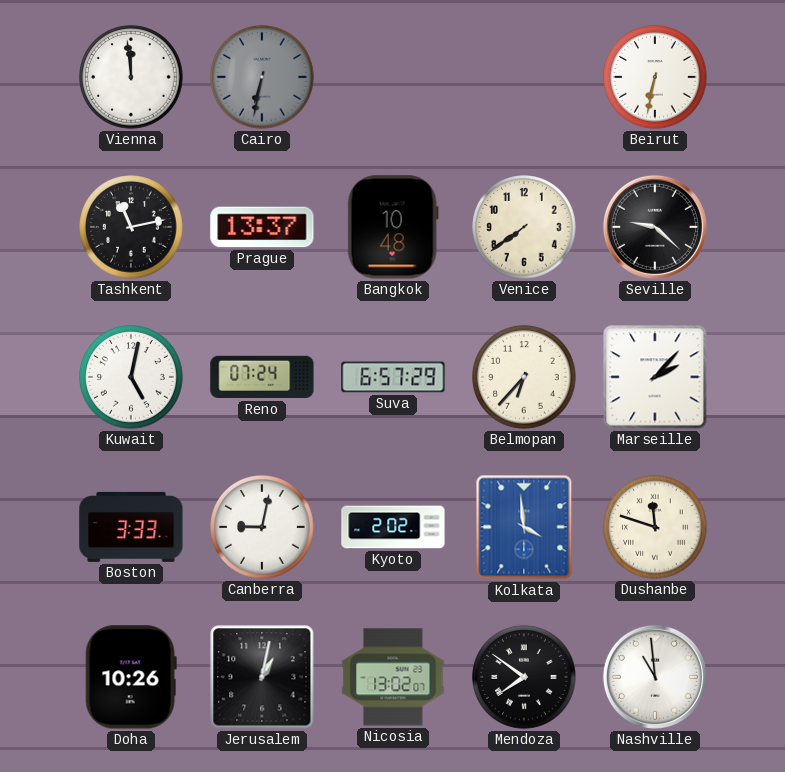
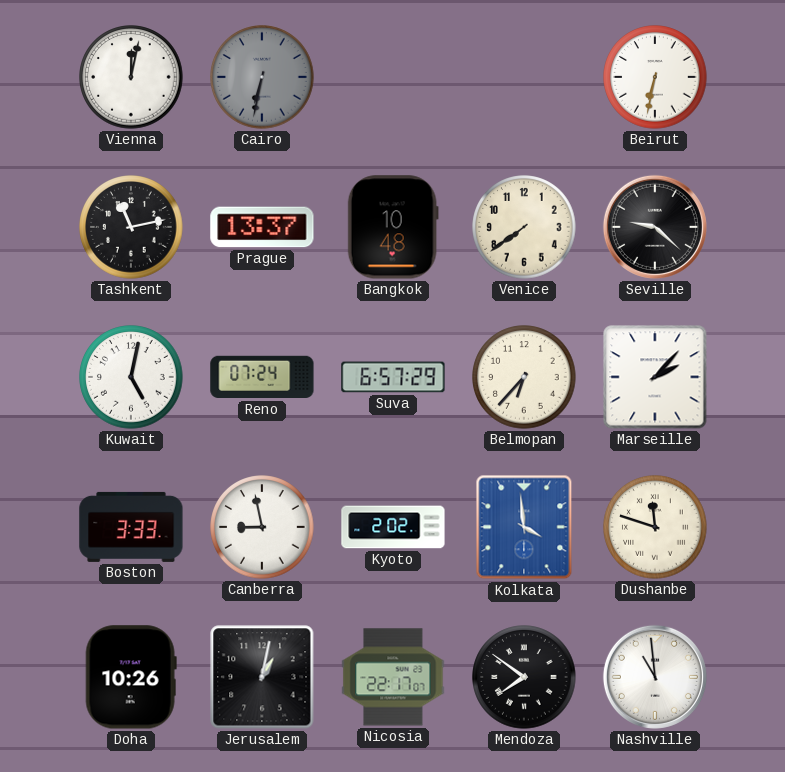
Vienna: 11:59 -> 12:02
Canberra: 9:02 -> 8:58
Nicosia: 13:02 -> 22:17
